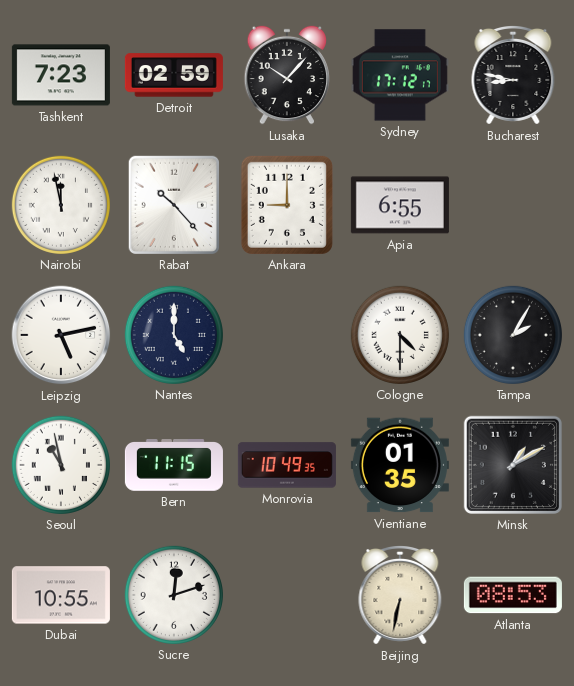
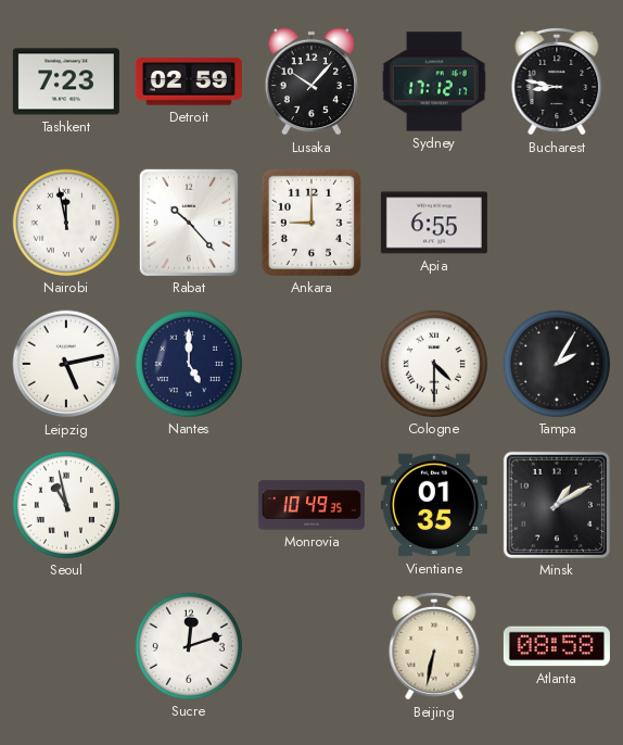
Bern: 11:15 -> none
Dubai: 10:55 -> none
Atlanta: 08:53 -> 08:58
